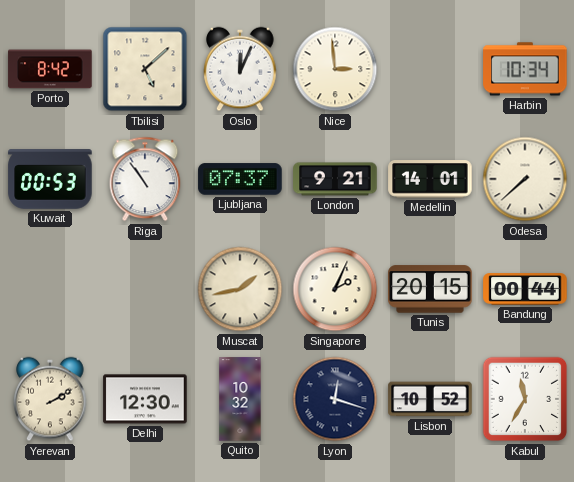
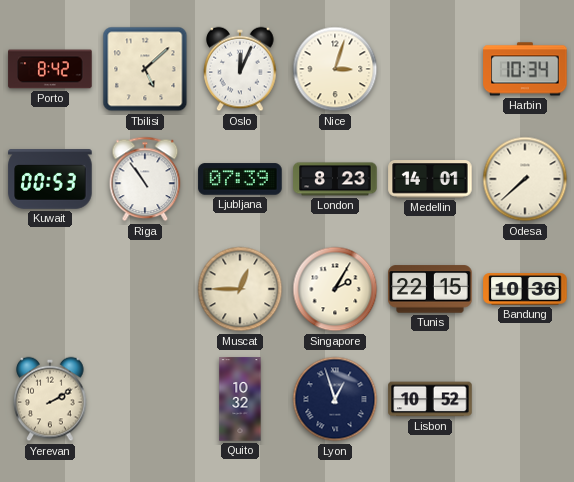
Nice: 2:59 -> 3:03
Ljubljana: 07:37 -> 07:39
London: 9:21 -> 8:23
Muscat: 1:43 -> 12:45
Singapore: 2:04 -> 2:05
Tunis: 20:15 -> 22:15
Bandung: 00:44 -> 10:36
Delhi: 12:30 -> none
Lyon: 12:18 -> 12:57
Kabul: 11:35 -> none
